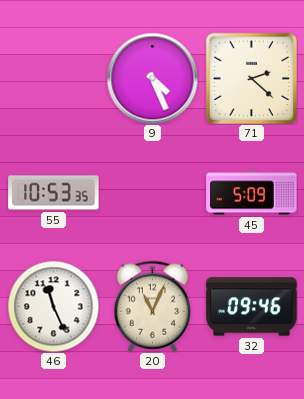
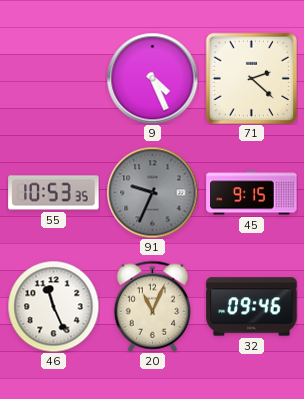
91: none -> 9:34
45: 5:09 -> 9:15
